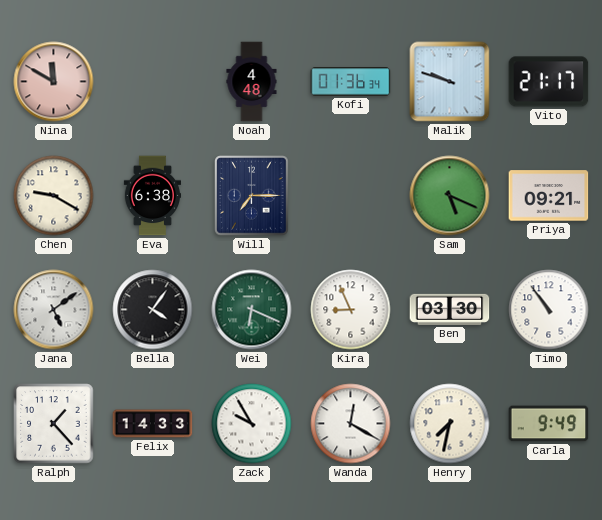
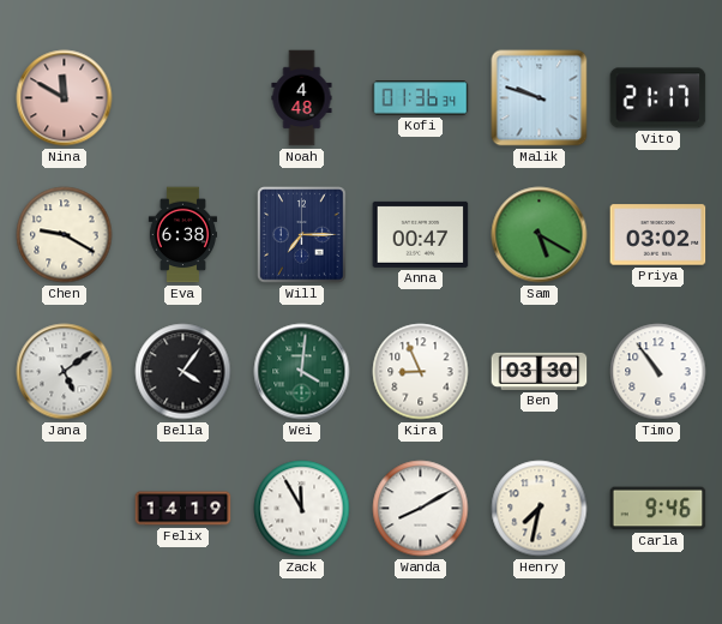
Anna: none -> 00:47
Sam: 5:19 -> 5:20
Priya: 09:21 -> 03:02
Wei: 6:19 -> 4:01
Ralph: 1:23 -> none
Felix: 14:33 -> 14:19
Zack: 9:55 -> 11:55
Wanda: 12:20 -> 8:10
Carla: 9:49 -> 9:46
